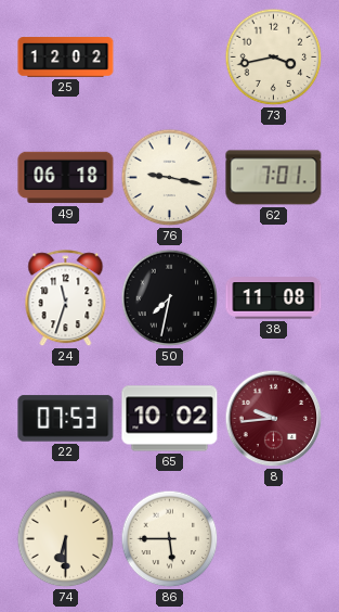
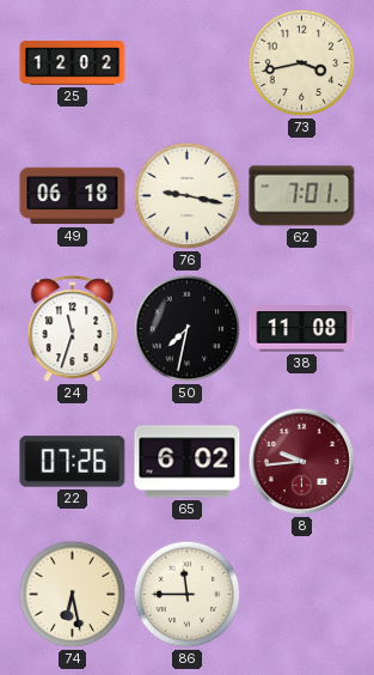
22: 07:53 -> 07:26
65: 10:02 -> 6:02
74: 6:30 -> 6:28
86: 5:45 -> 11:45
